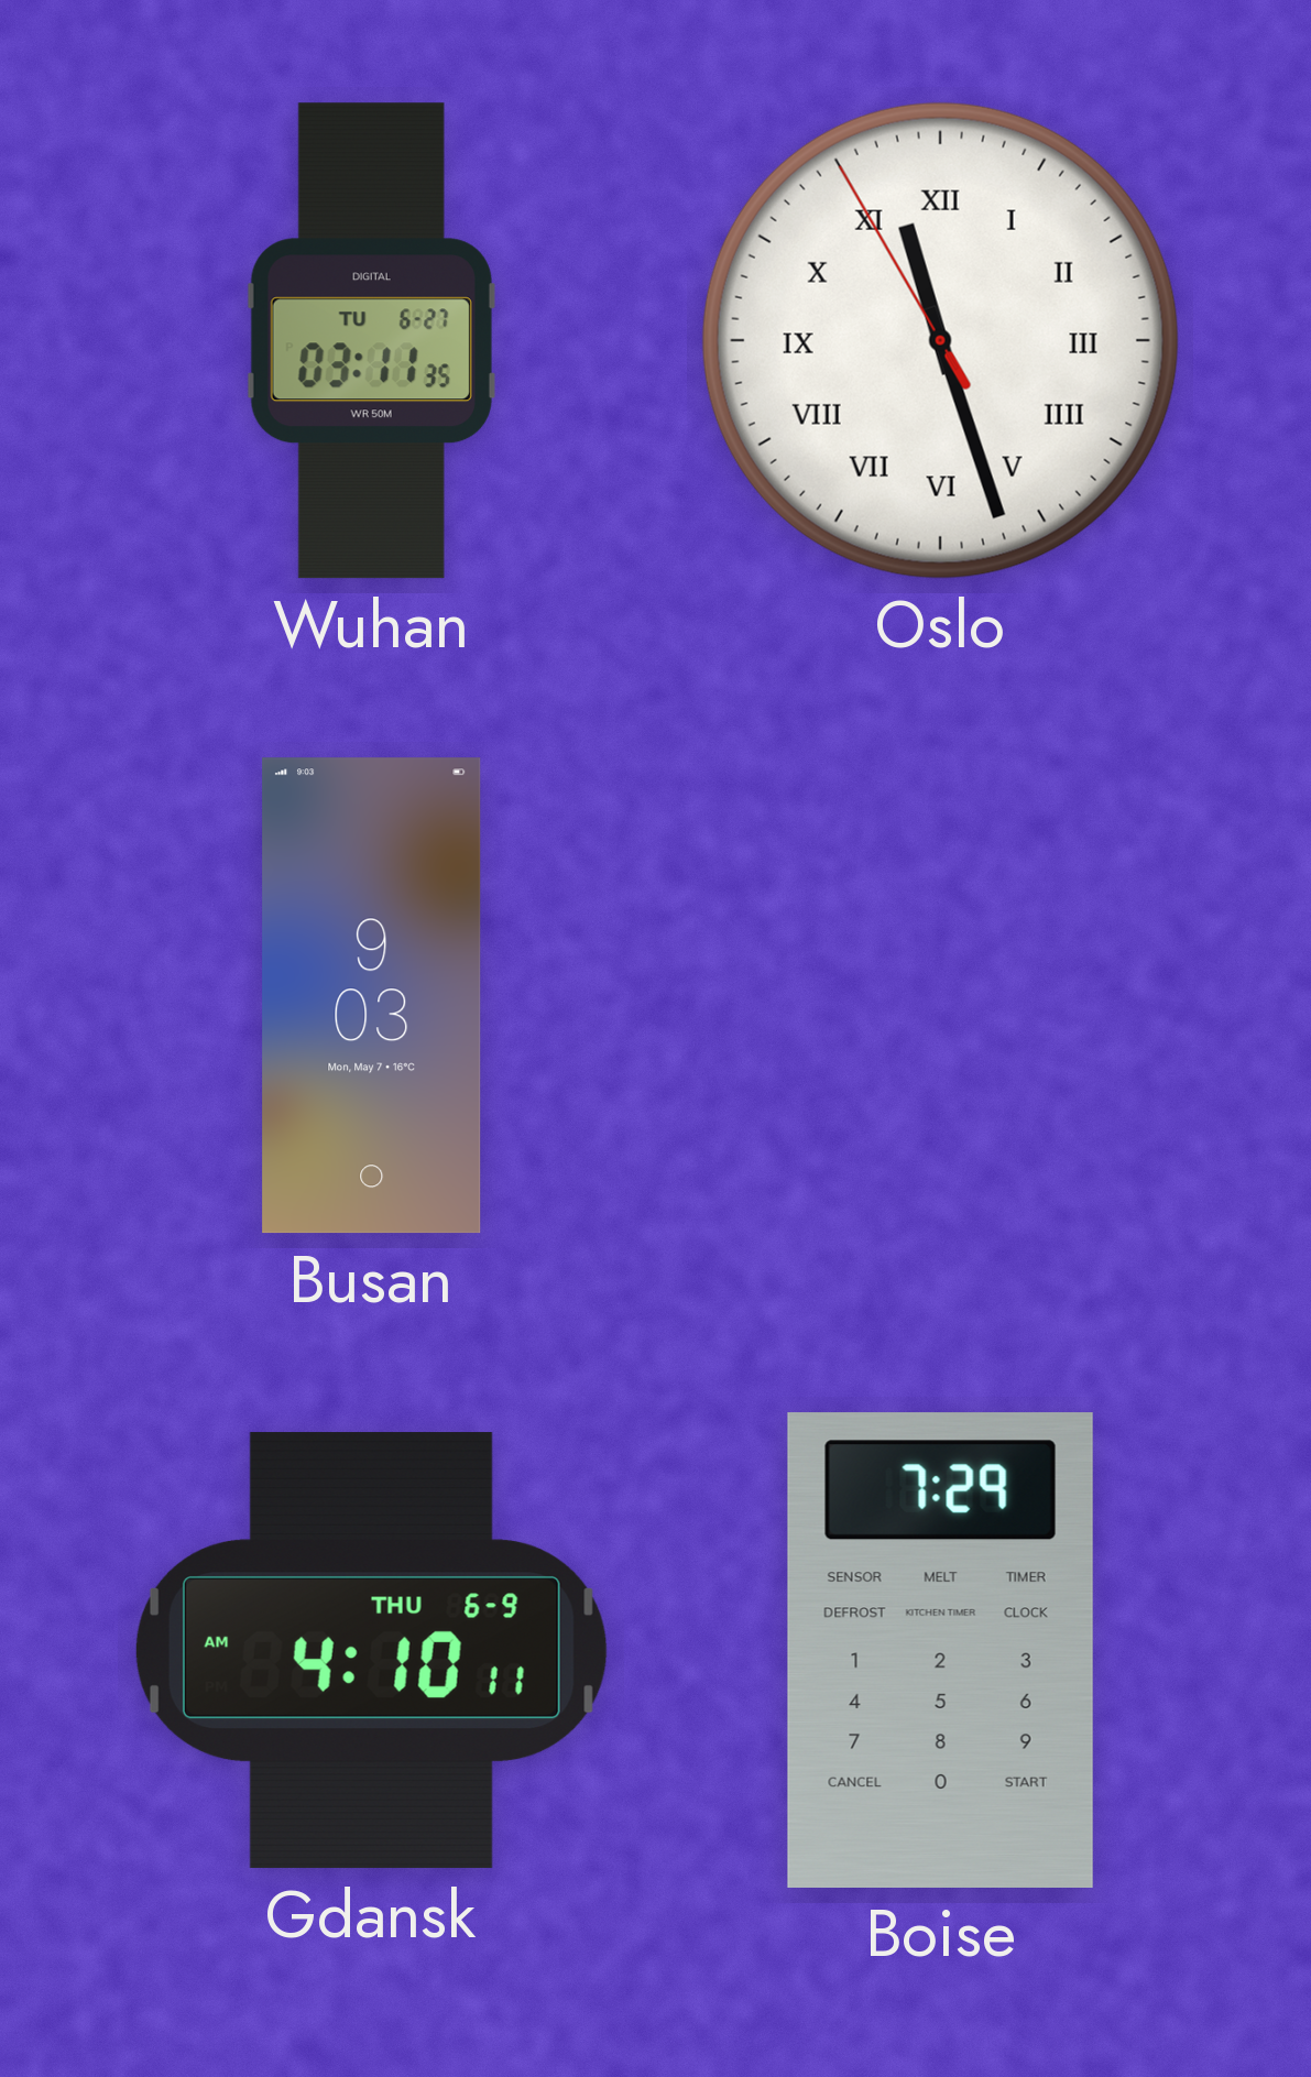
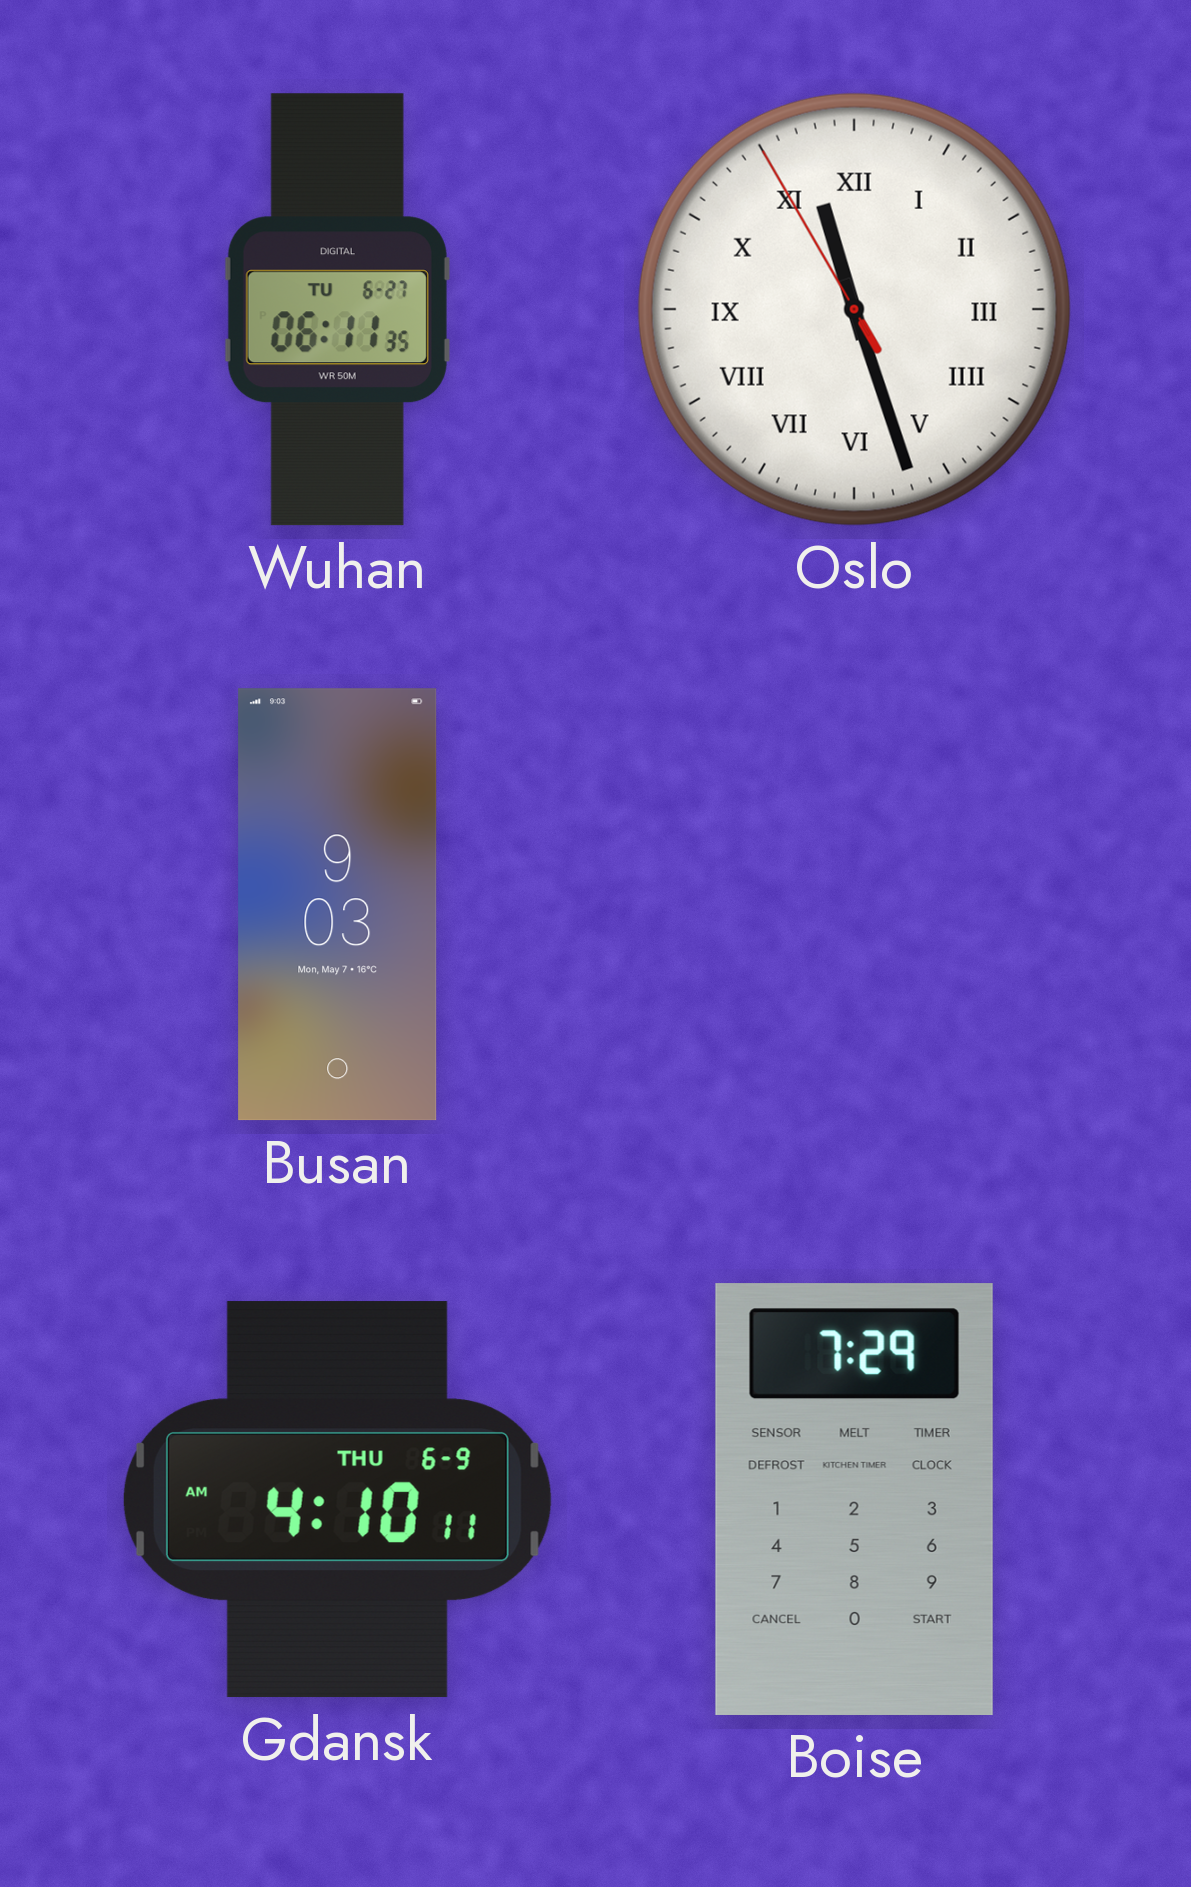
Wuhan: 03:11 -> 06:11
